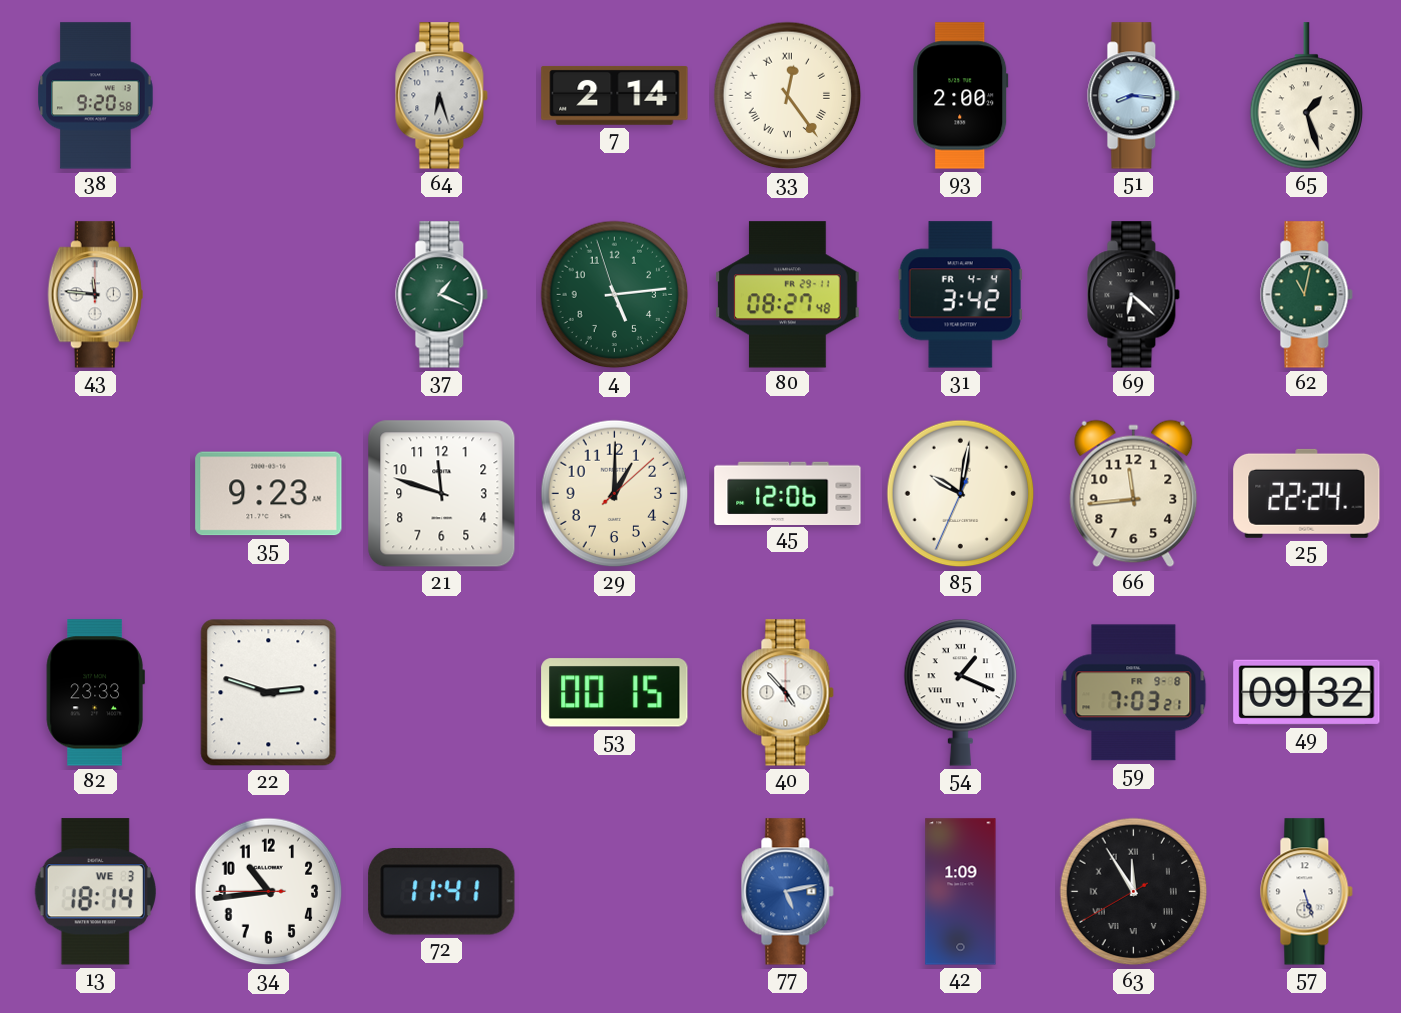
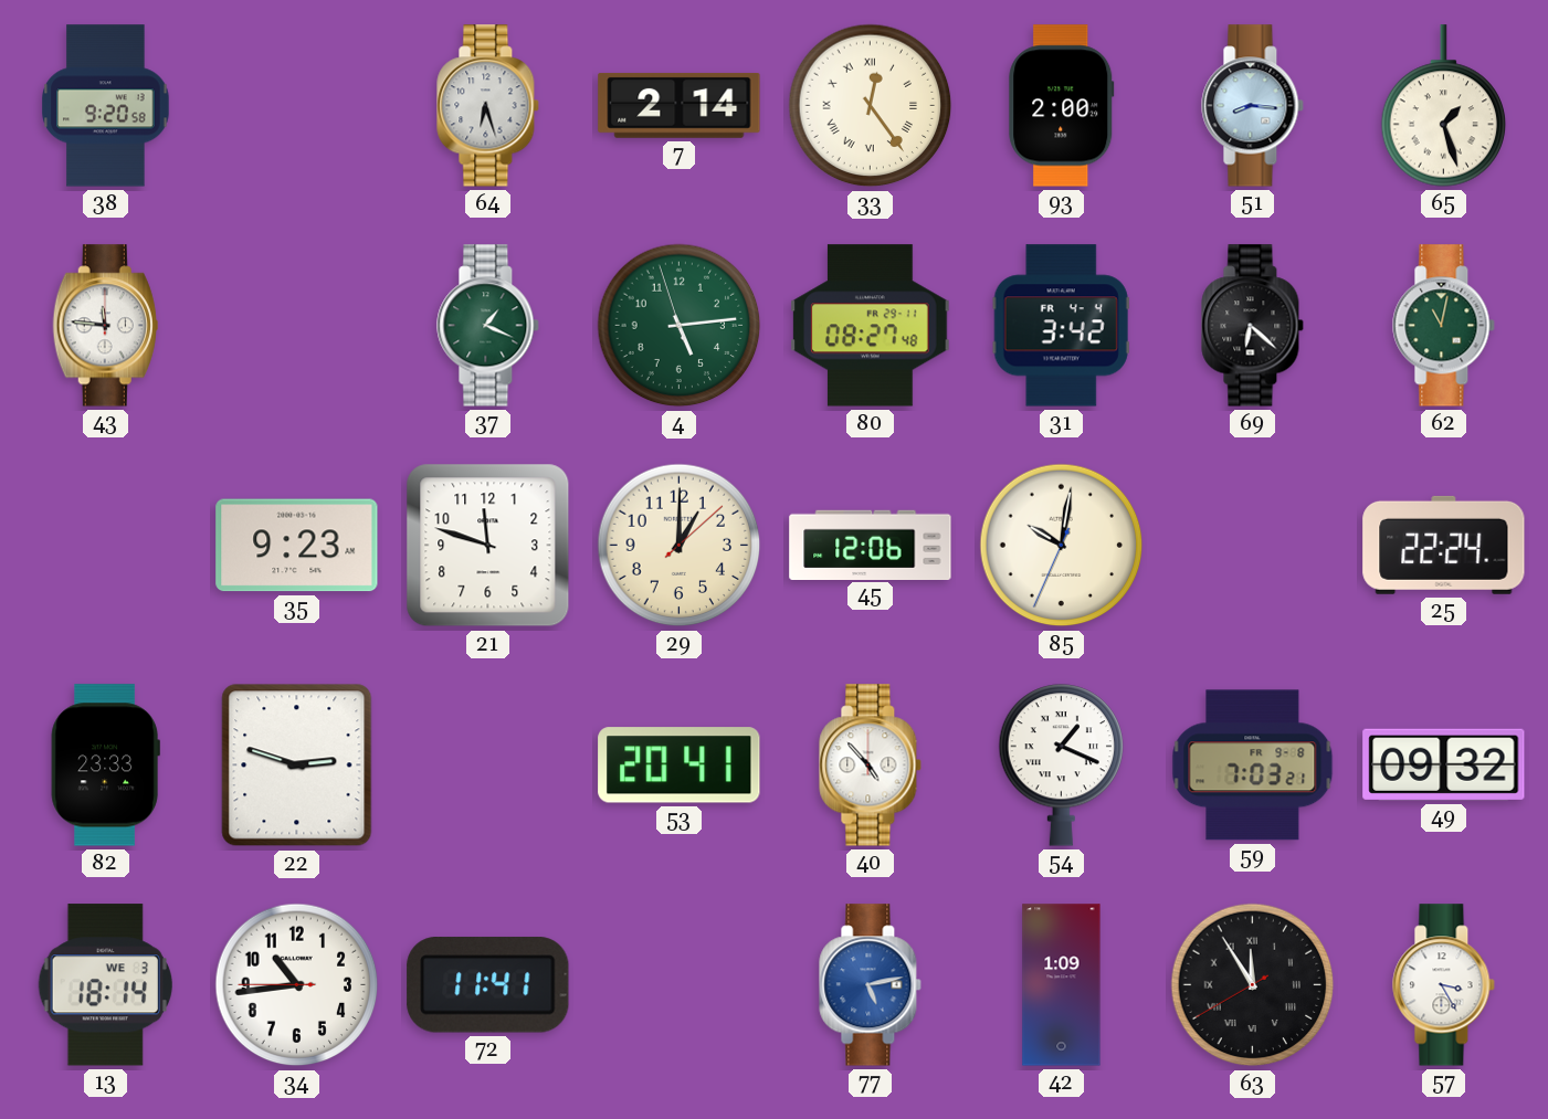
66: 11:44 -> none
53: 00:15 -> 20:41
57: 5:27 -> 3:25
